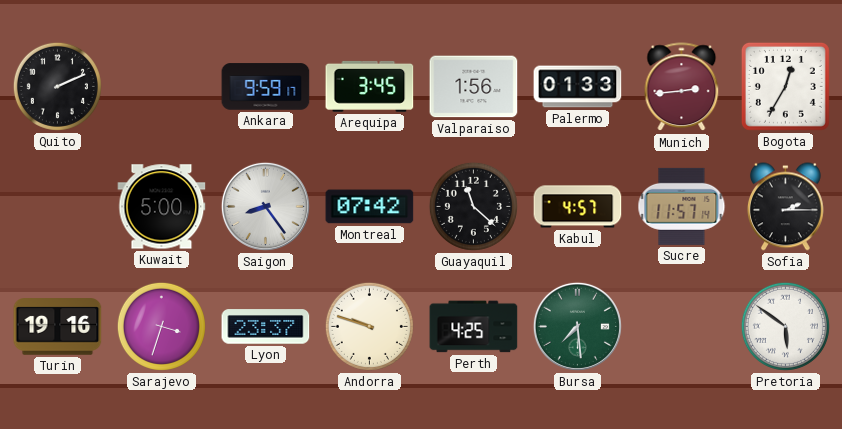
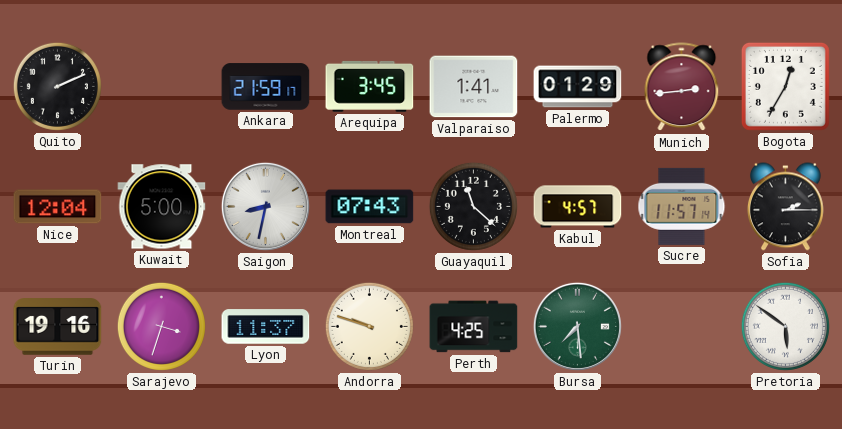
Ankara: 9:59 -> 21:59
Valparaiso: 1:56 -> 1:41
Palermo: 01:33 -> 01:29
Nice: none -> 12:04
Saigon: 8:24 -> 8:32
Montreal: 07:42 -> 07:43
Lyon: 23:37 -> 11:37
